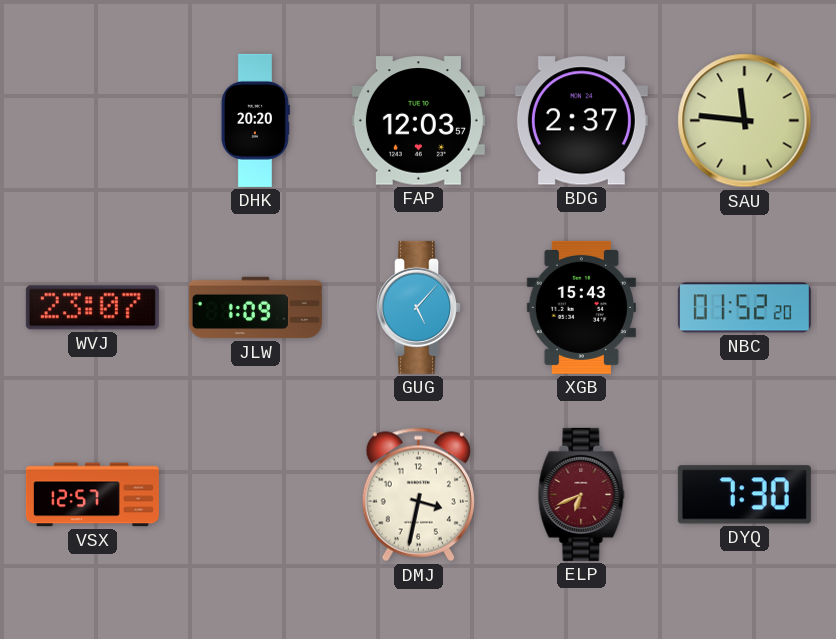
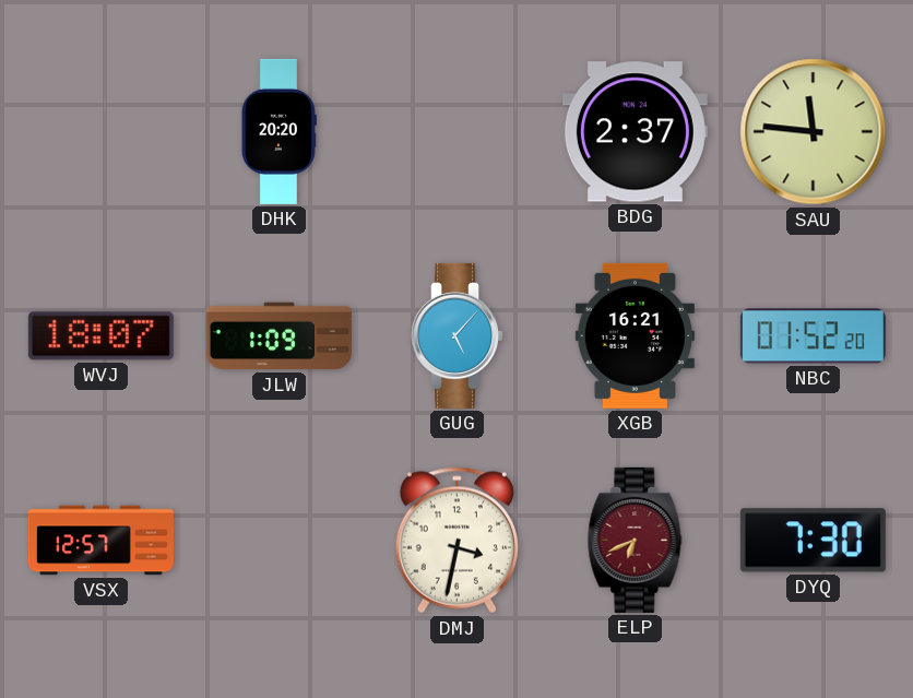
FAP: 12:03 -> none
WVJ: 23:07 -> 18:07
XGB: 15:43 -> 16:21
